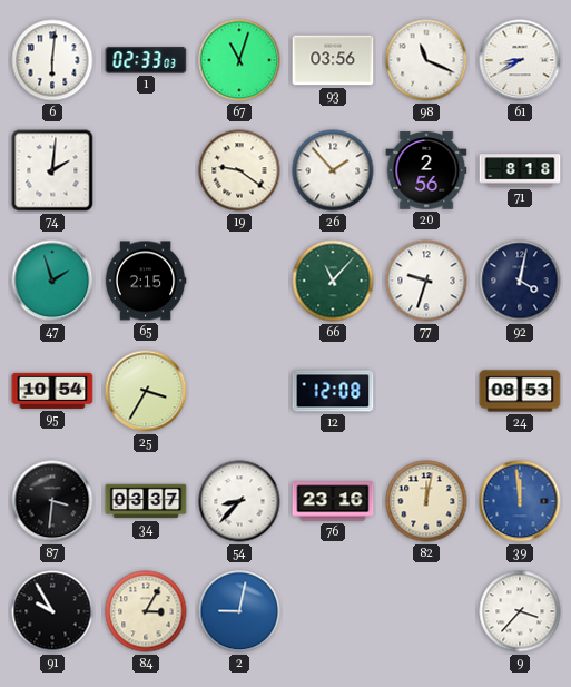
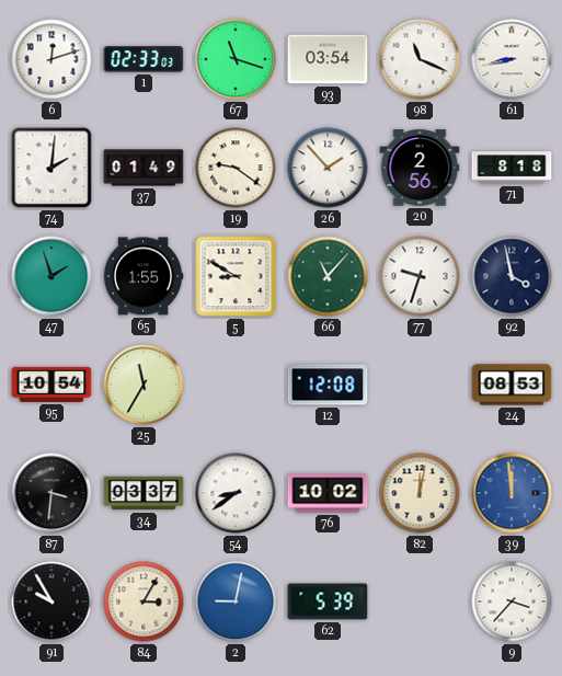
6: 6:01 -> 12:12
67: 11:03 -> 11:18
93: 03:56 -> 03:54
61: 8:40 -> 8:43
37: none -> 01:49
65: 2:15 -> 1:55
5: none -> 8:50
92: 4:02 -> 3:58
25: 3:35 -> 11:35
54: 8:37 -> 8:39
76: 23:16 -> 10:02
62: none -> 5:39
